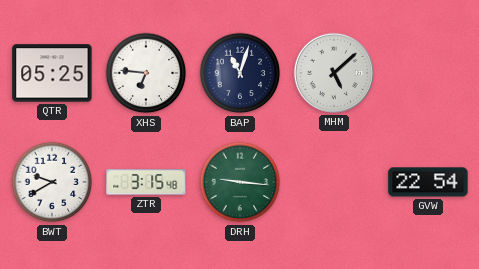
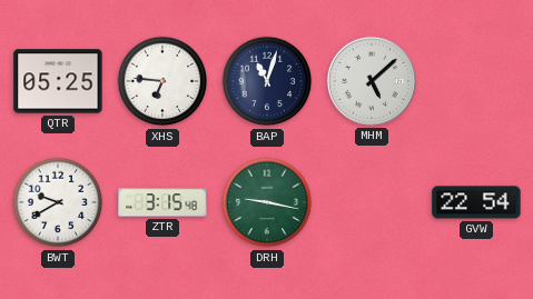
DRH: 9:16 -> 9:17
